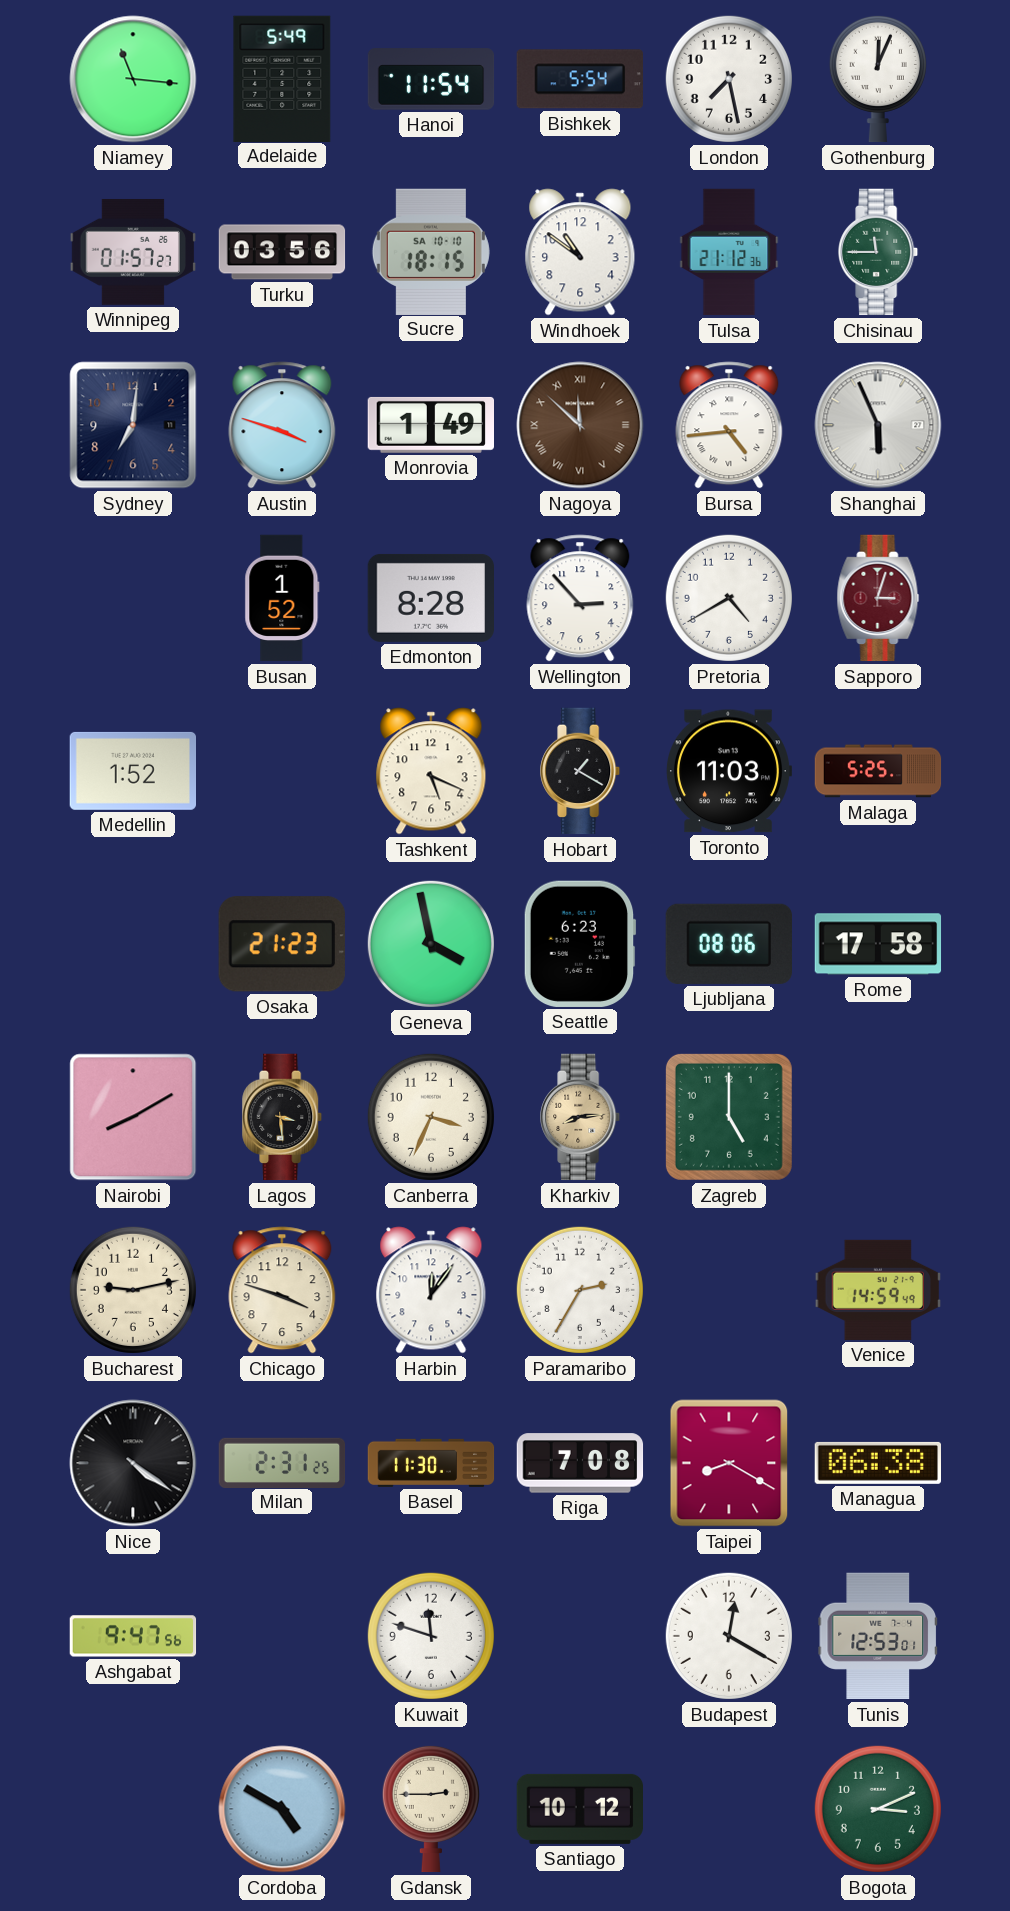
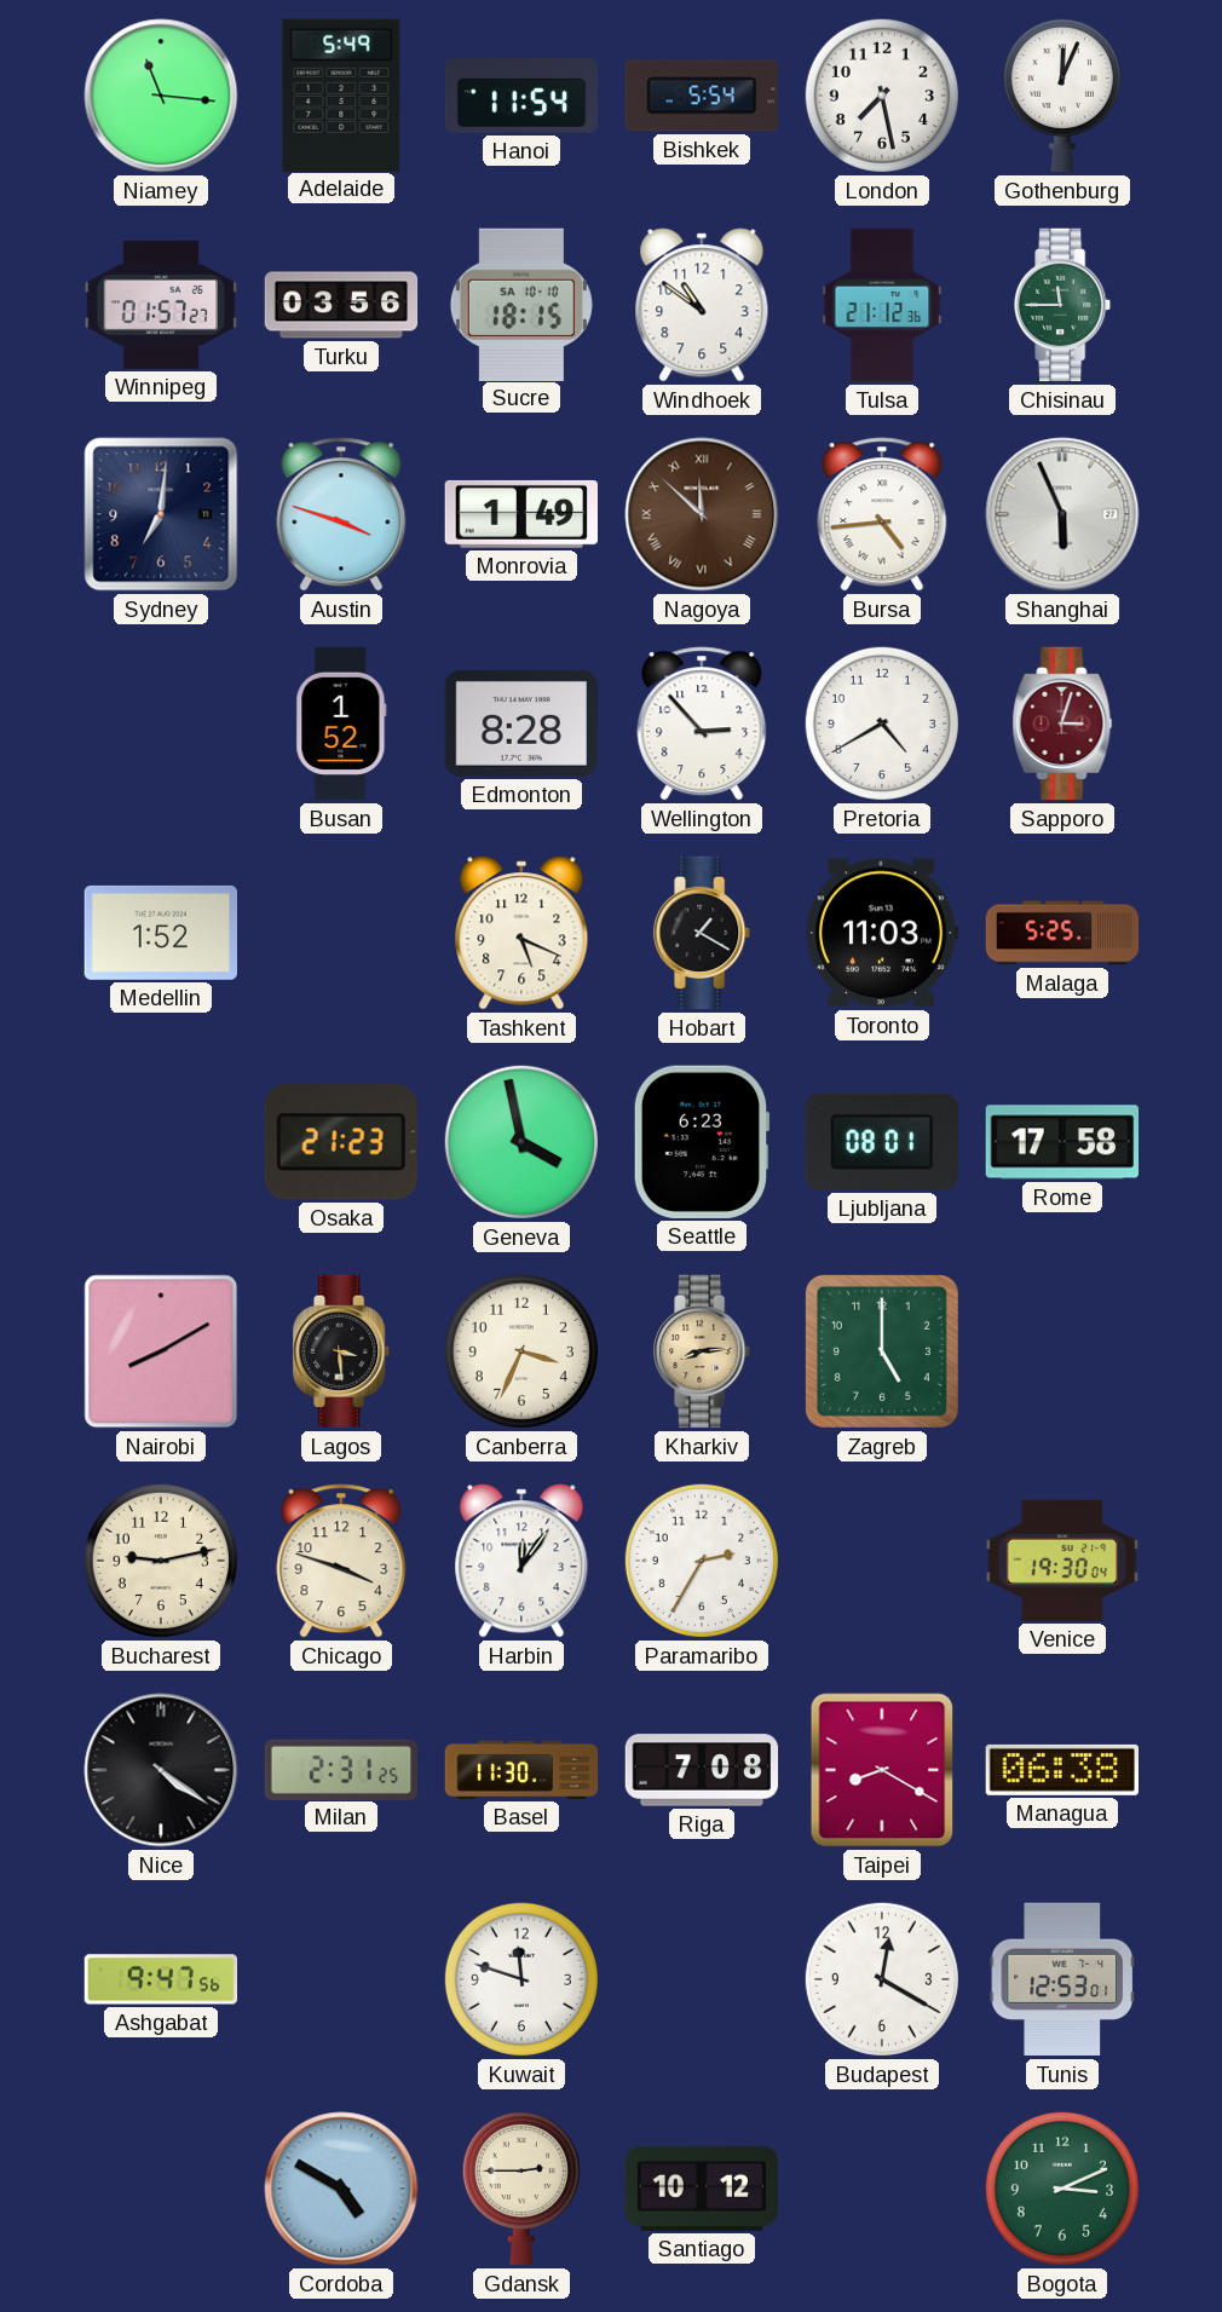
Ljubljana: 08:06 -> 08:01
Venice: 14:59 -> 19:30
